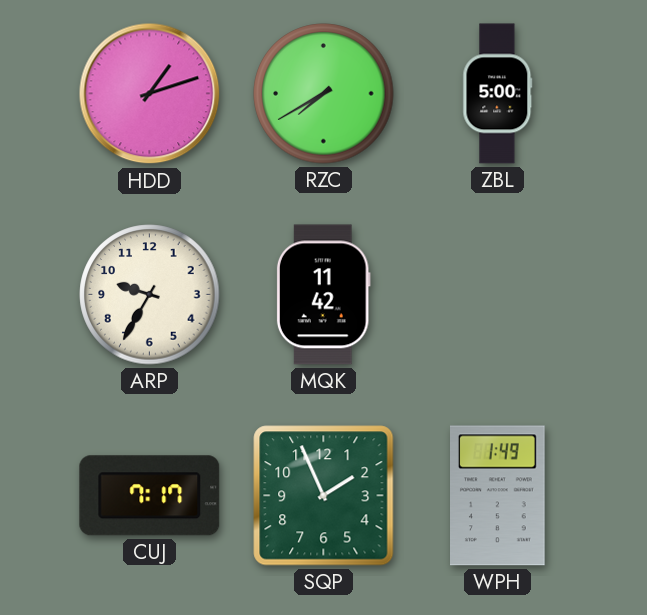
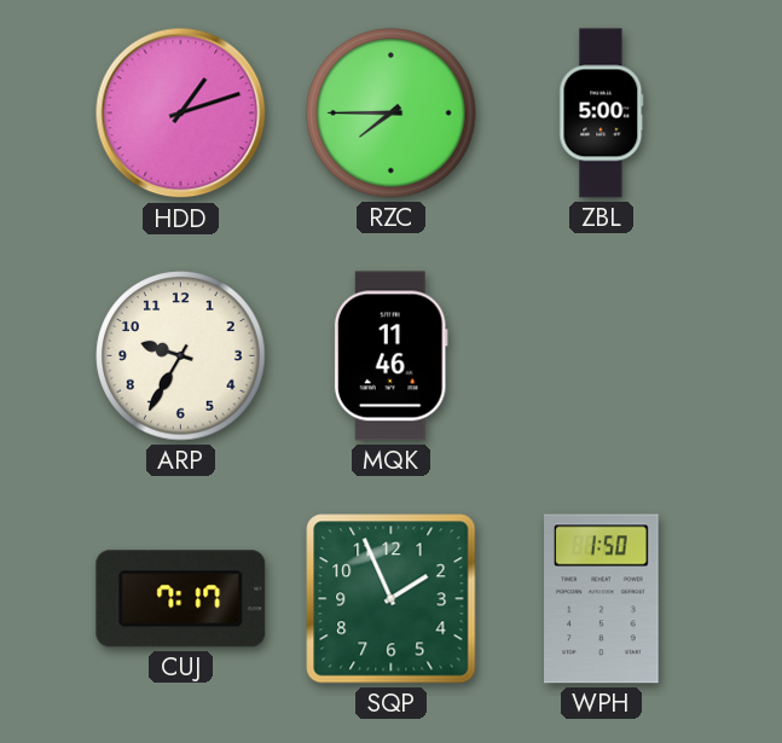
RZC: 7:40 -> 7:45
MQK: 11:42 -> 11:46
WPH: 1:49 -> 1:50
